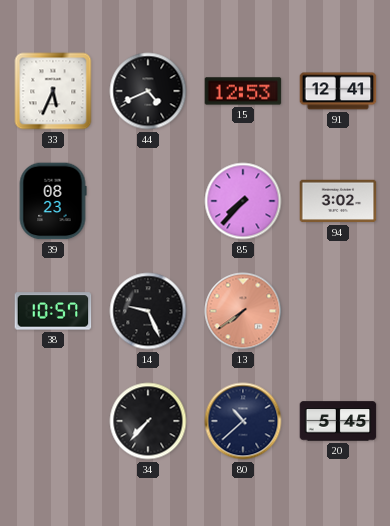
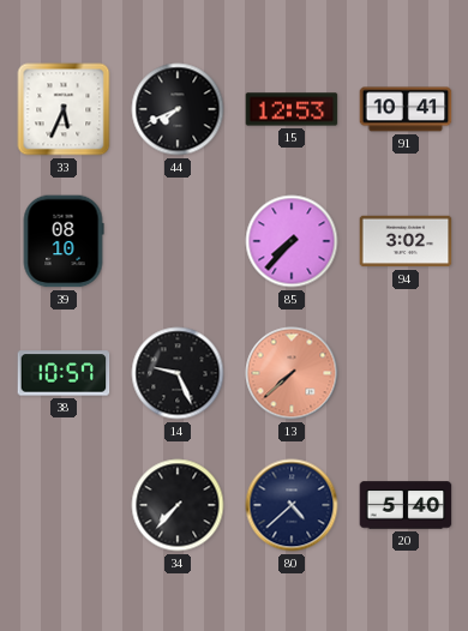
44: 4:41 -> 7:41
91: 12:41 -> 10:41
39: 08:23 -> 08:10
13: 7:39 -> 7:38
80: 10:38 -> 4:38
20: 5:45 -> 5:40
